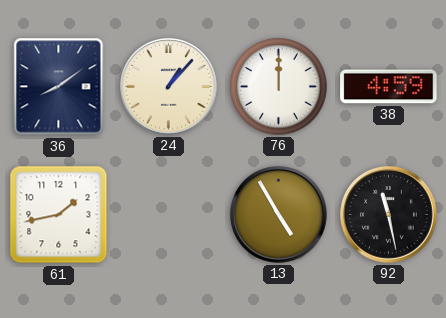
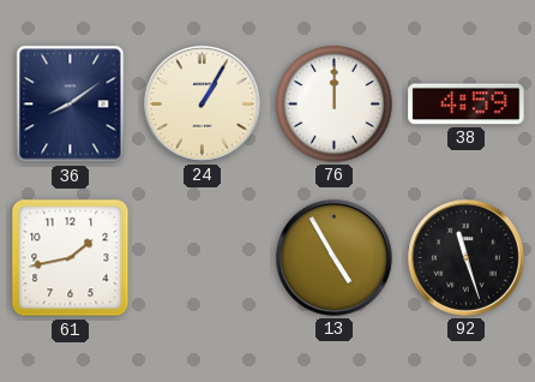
24: 1:07 -> 1:05
92: 11:28 -> 11:27
